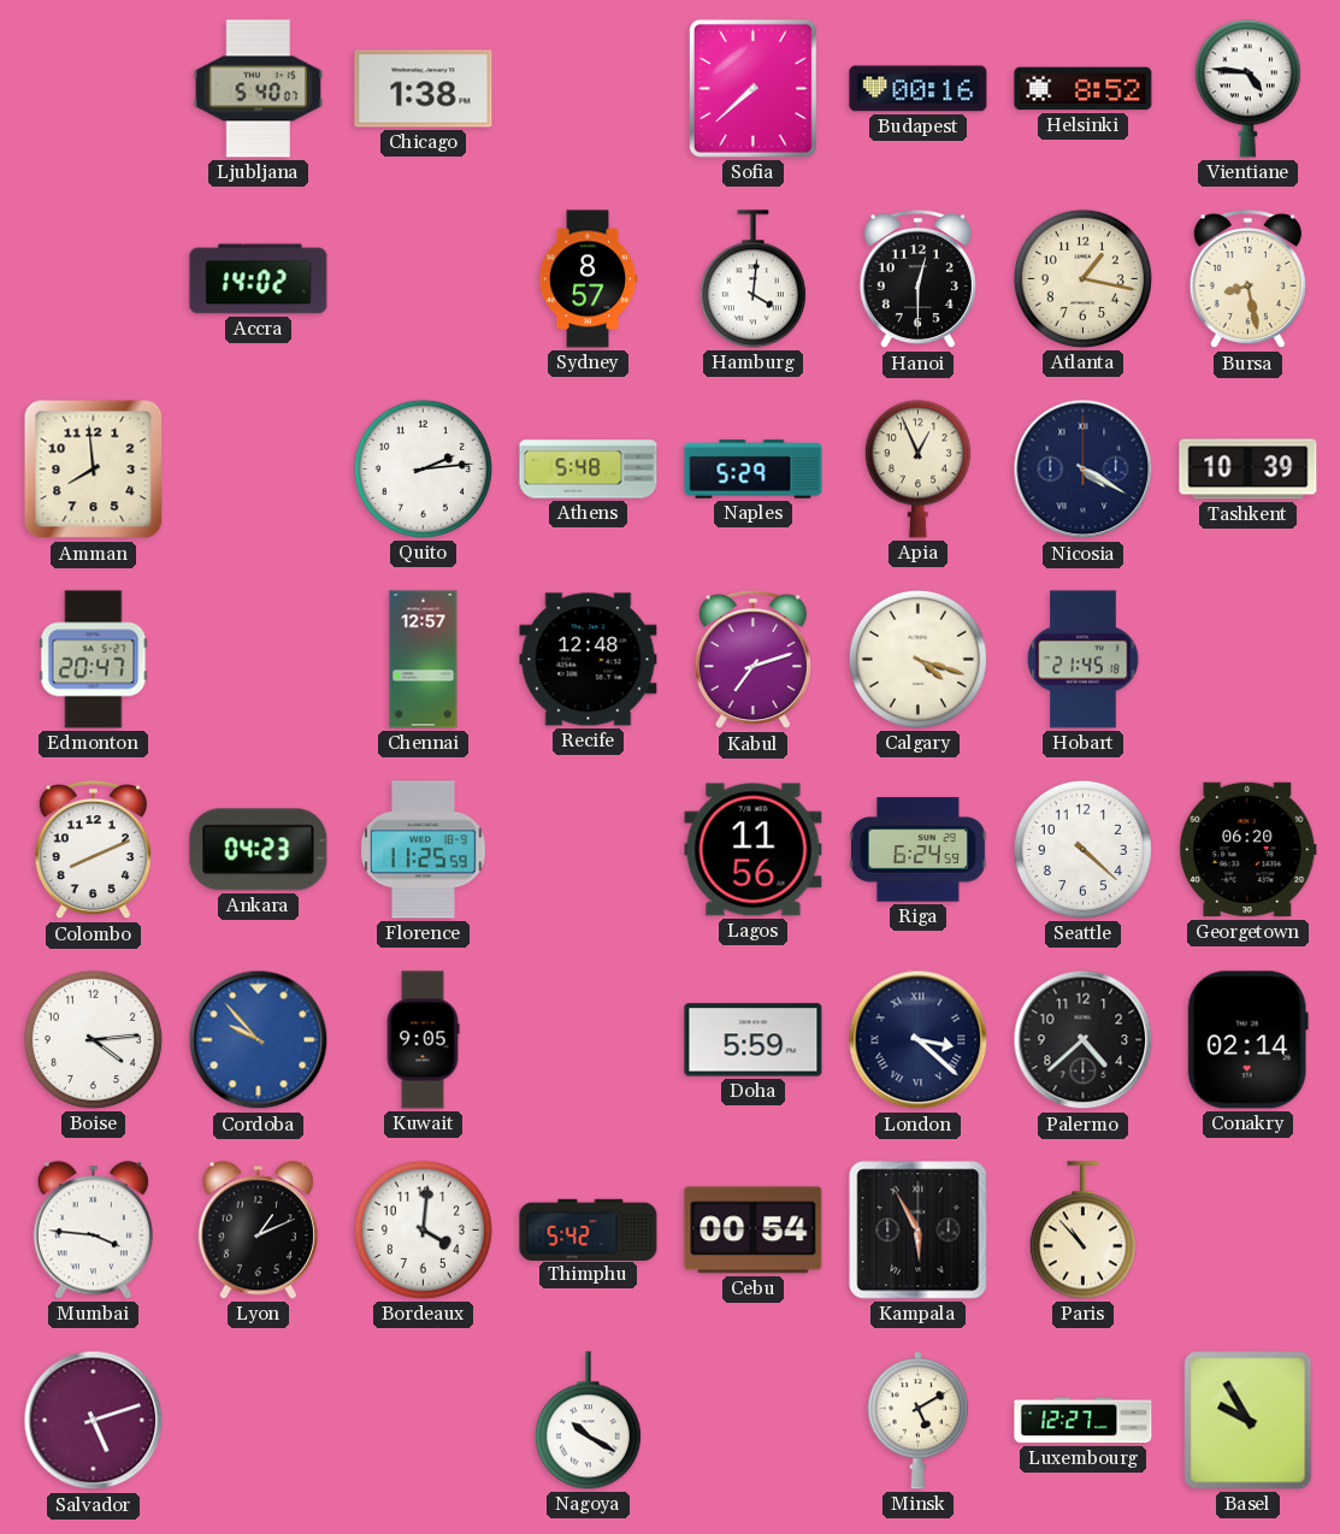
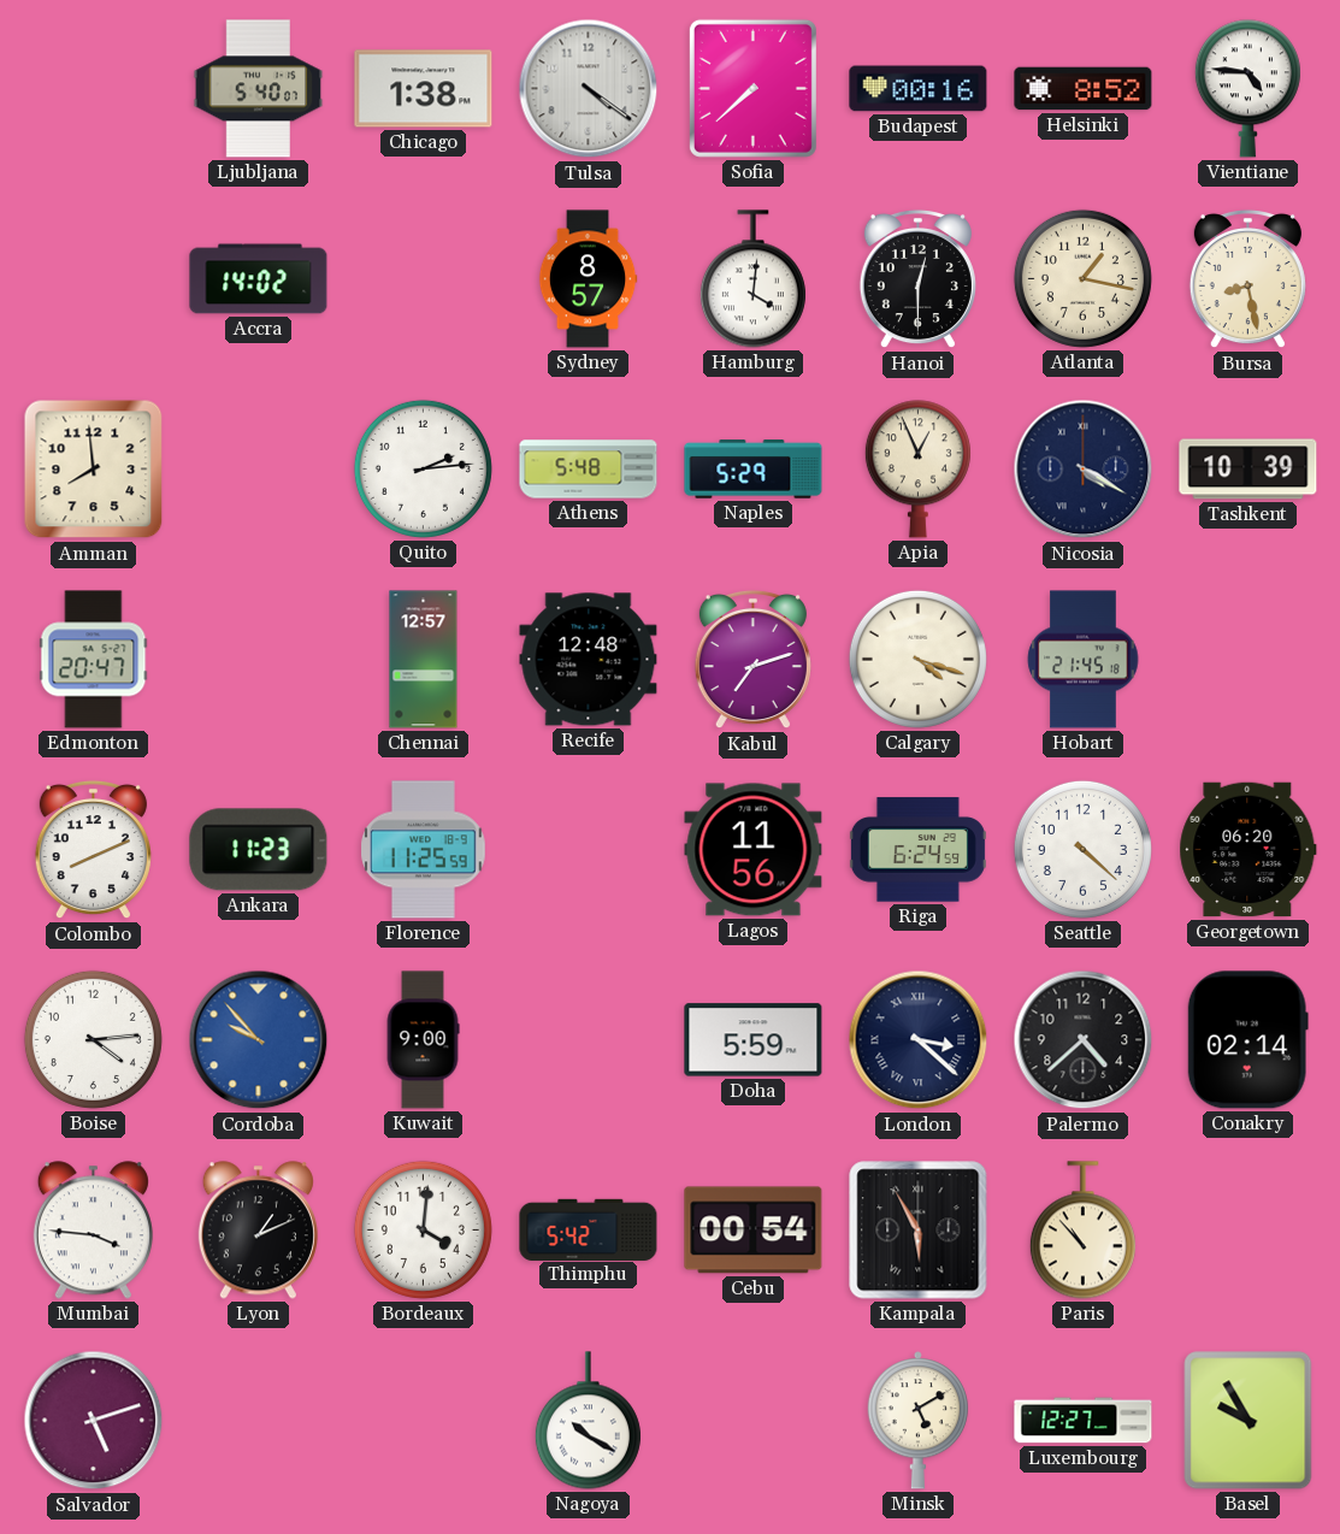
Tulsa: none -> 4:21
Ankara: 04:23 -> 11:23
Kuwait: 9:05 -> 9:00
